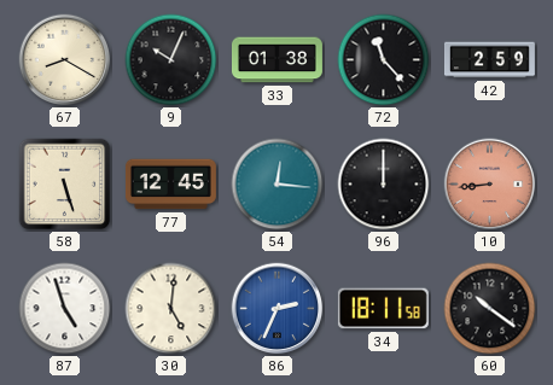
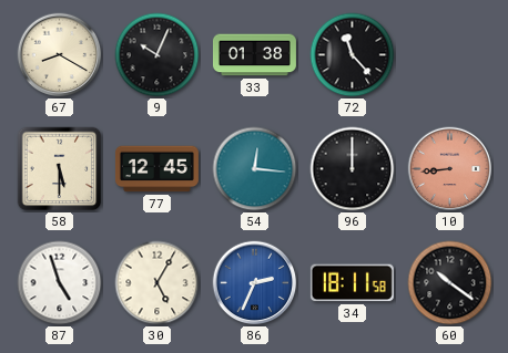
42: 2:59 -> none
58: 5:27 -> 5:30
30: 5:01 -> 5:05
